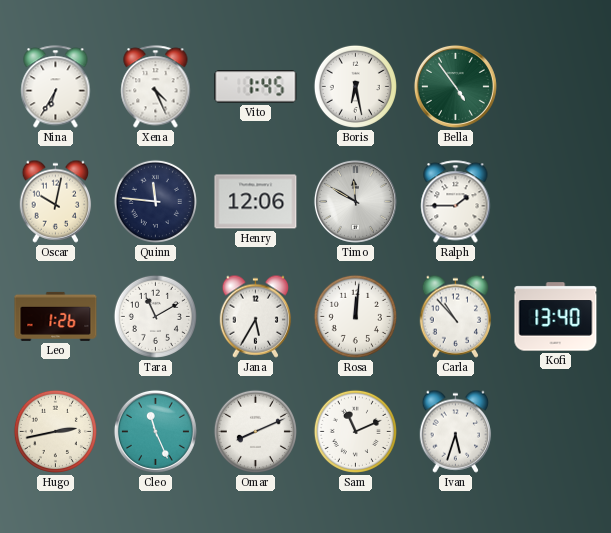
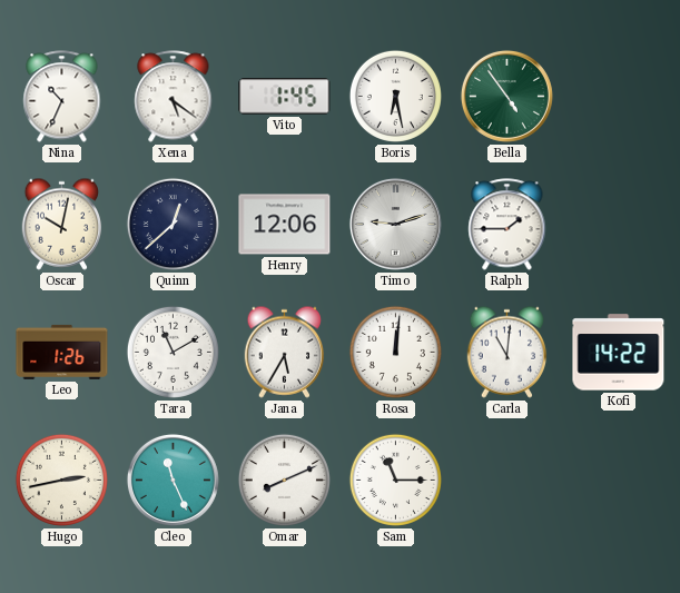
Nina: 6:35 -> 10:34
Xena: 4:26 -> 5:21
Quinn: 11:46 -> 12:38
Timo: 11:50 -> 9:12
Carla: 10:53 -> 11:01
Kofi: 13:40 -> 14:22
Sam: 11:11 -> 11:15
Ivan: 5:33 -> none
